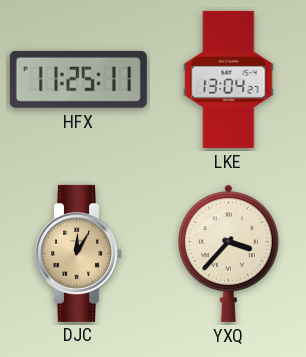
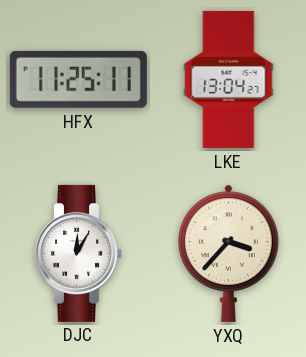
DJC dial: champagne -> white
